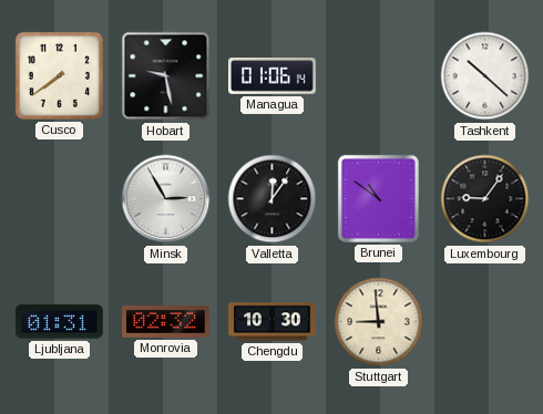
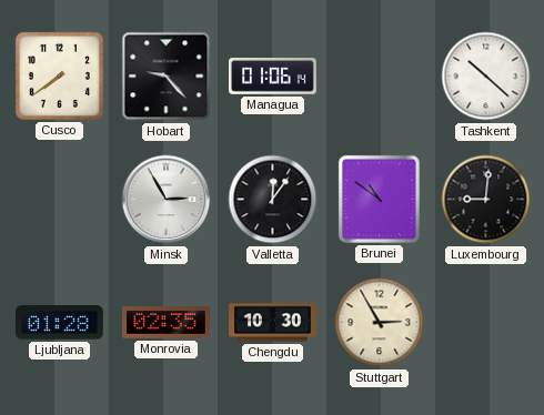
Hobart: 9:28 -> 9:23
Luxembourg: 9:06 -> 9:01
Ljubljana: 01:31 -> 01:28
Monrovia: 02:32 -> 02:35
Stuttgart: 8:59 -> 2:55
